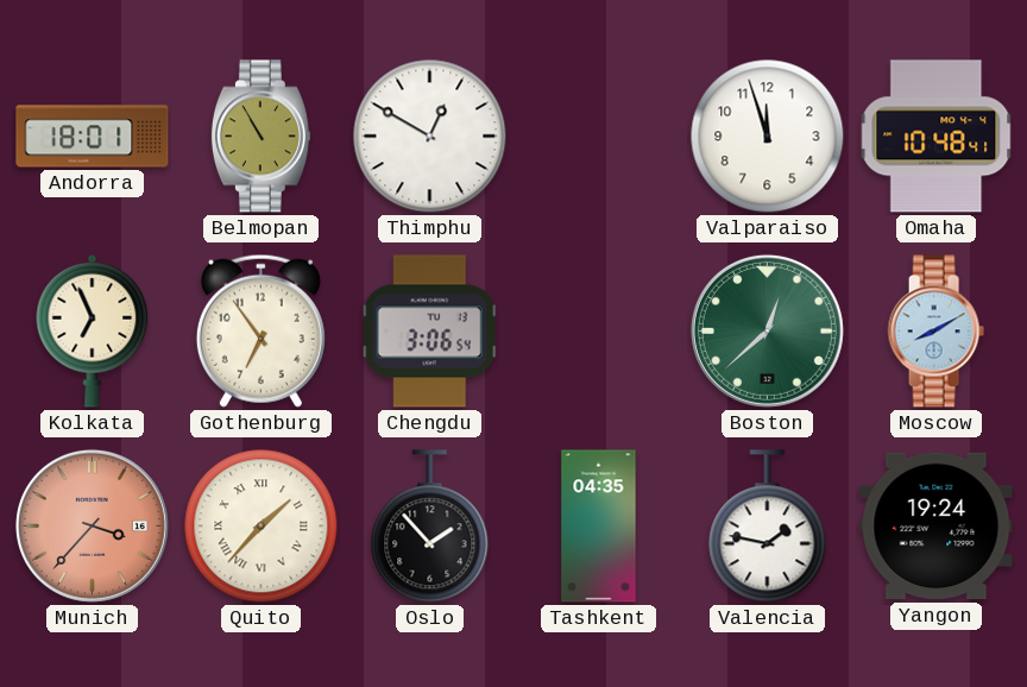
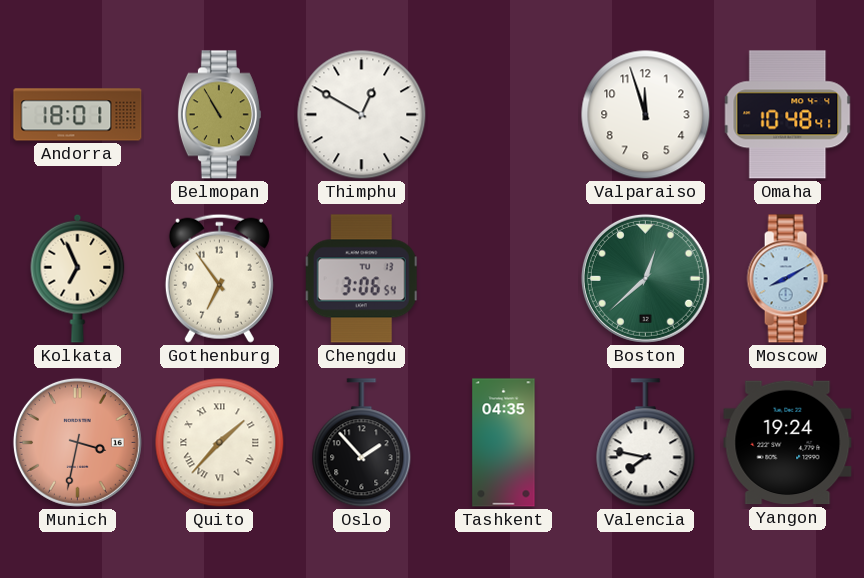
Munich: 3:37 -> 3:32
Valencia: 1:47 -> 7:47
